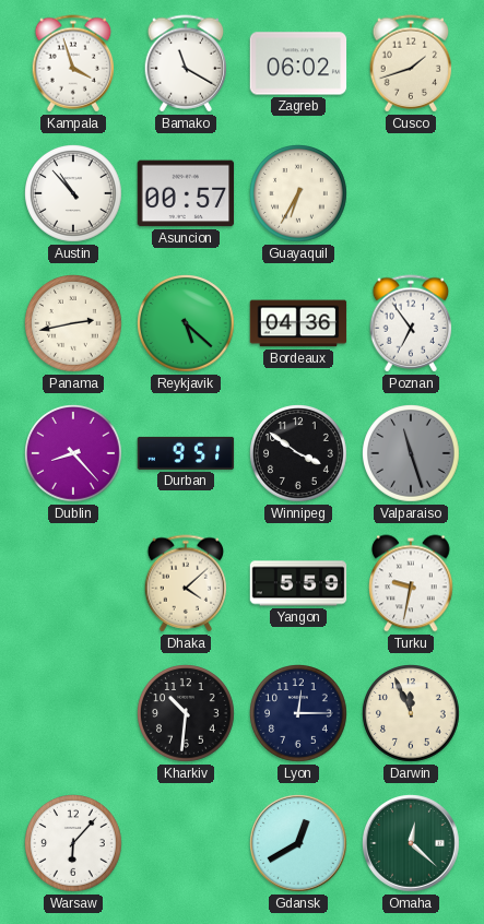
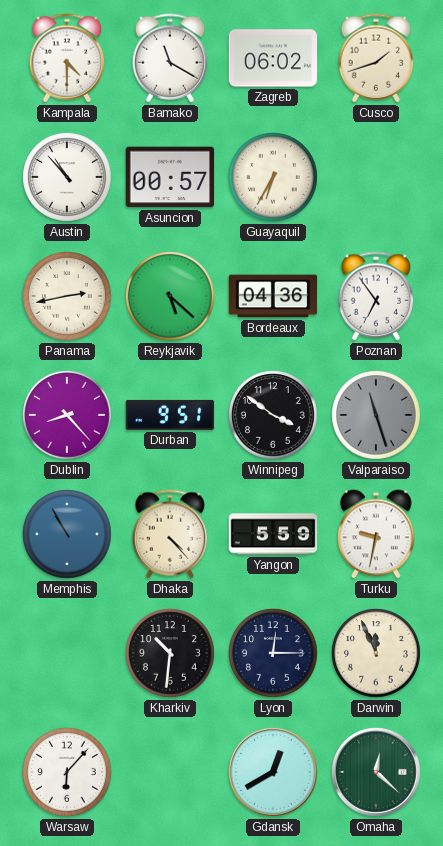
Kampala: 3:57 -> 4:30
Memphis: none -> 10:55
Dhaka: 4:08 -> 4:23
